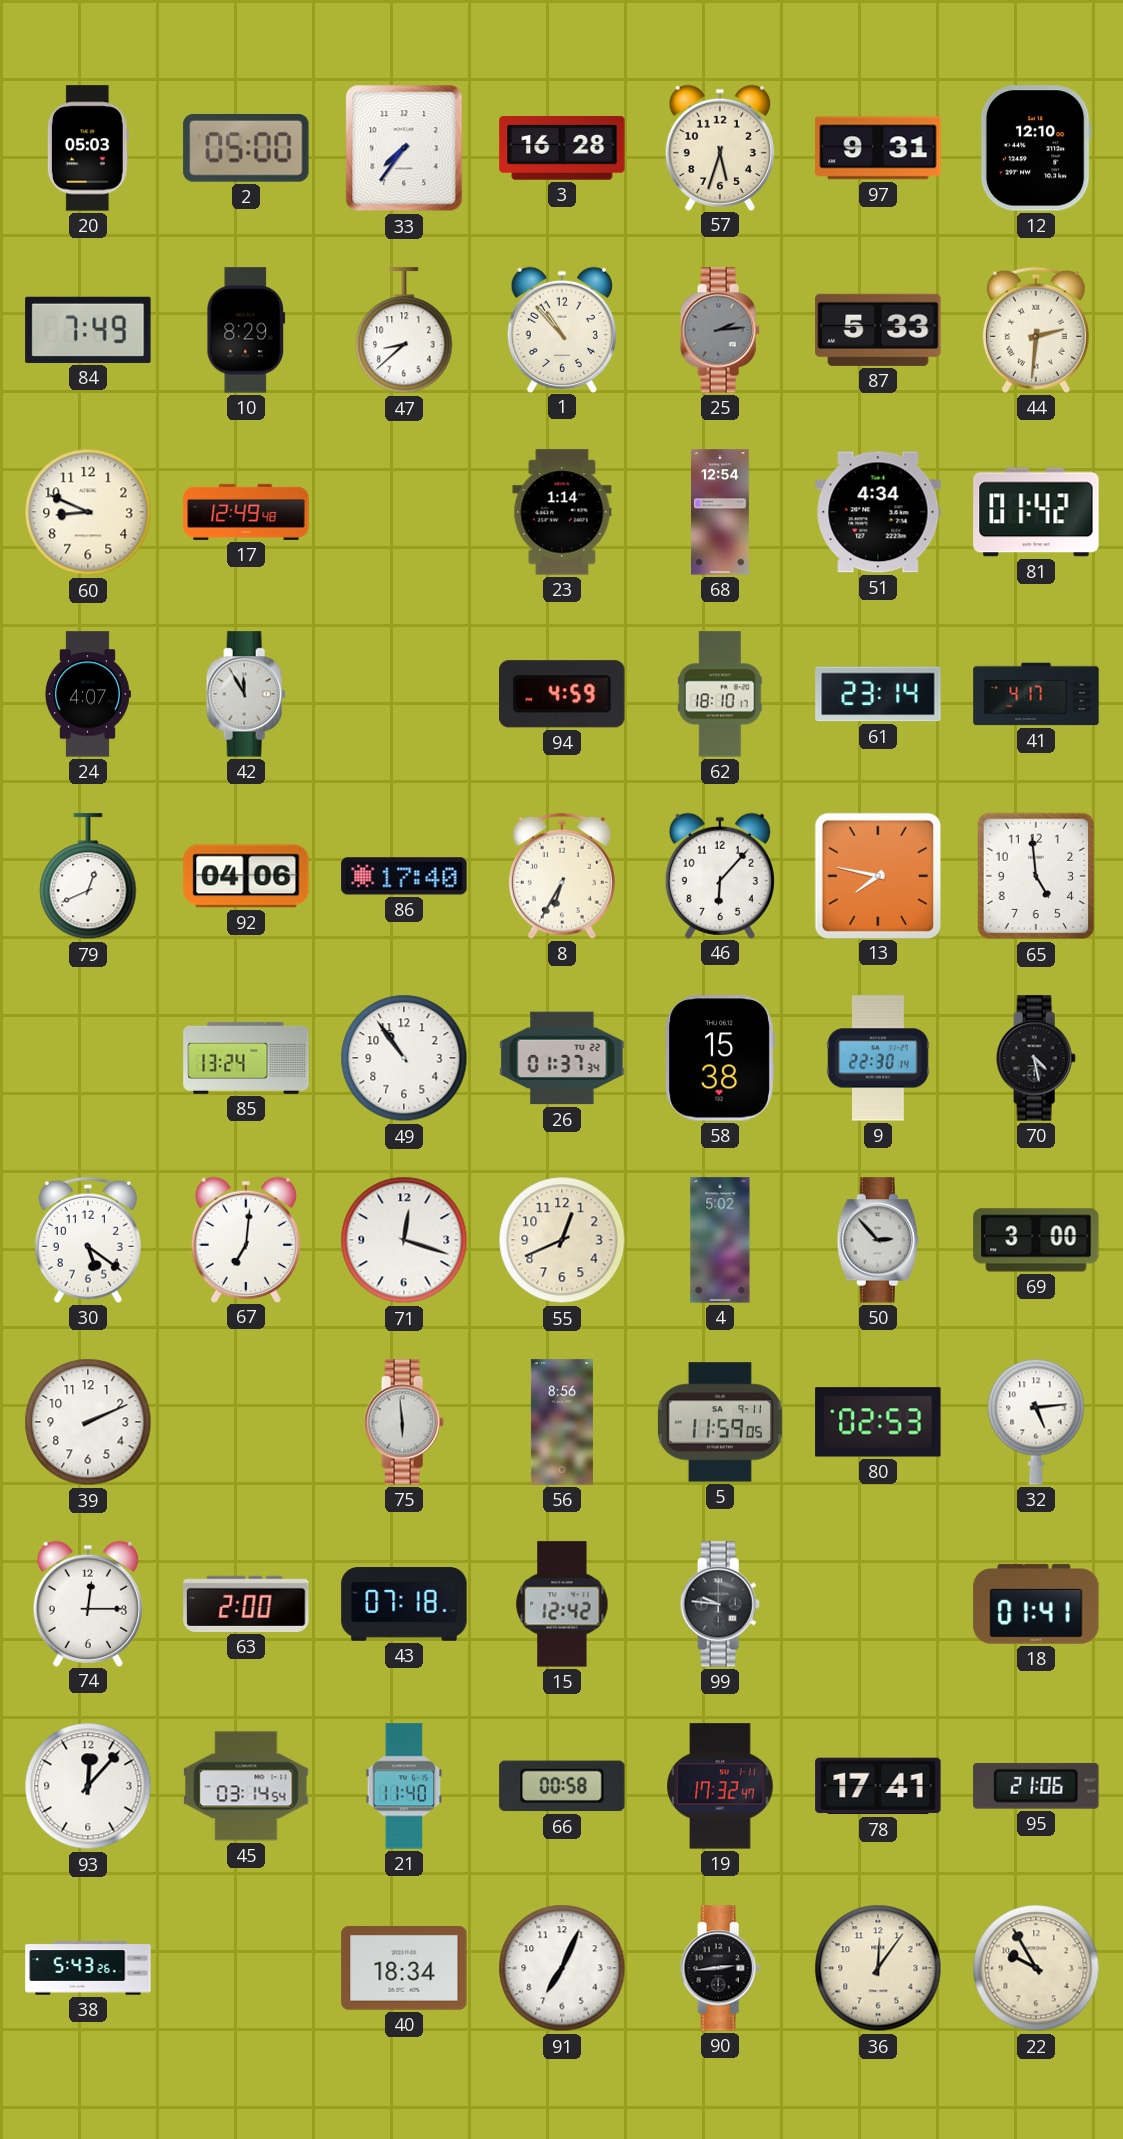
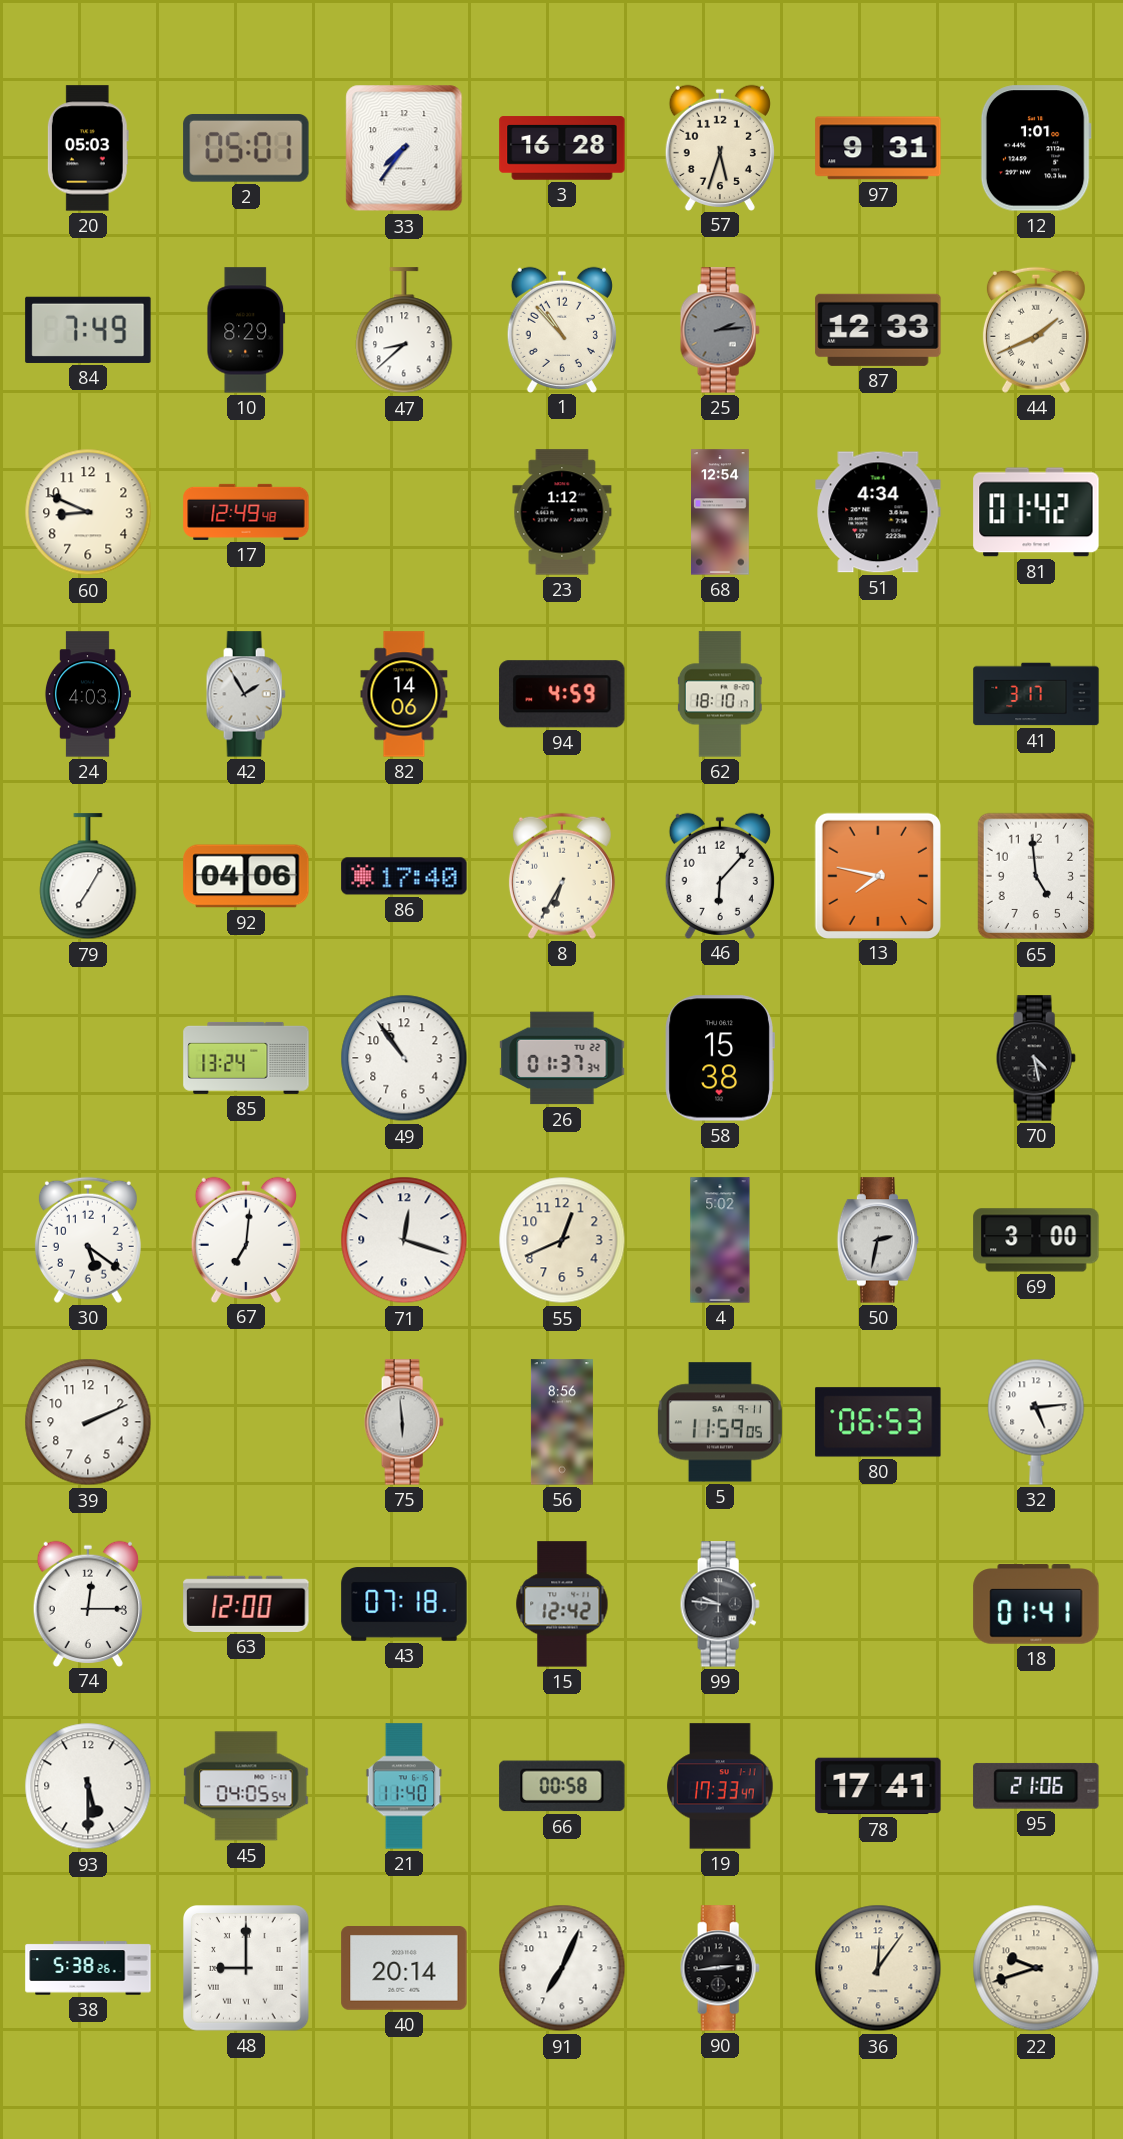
2: 05:00 -> 05:01
12: 12:10 -> 1:01
87: 5:33 -> 12:33
44: 2:31 -> 1:41
23: 1:14 -> 1:12
24: 4:07 -> 4:03
42: 11:55 -> 1:55
82: none -> 14:06
61: 23:14 -> none
41: 4:17 -> 3:17
79: 12:41 -> 7:05
9: 22:30 -> none
50: 2:53 -> 2:32
80: 02:53 -> 06:53
63: 2:00 -> 12:00
93: 12:07 -> 5:30
45: 03:14 -> 04:05
19: 17:32 -> 17:33
38: 5:43 -> 5:38
48: none -> 9:00
40: 18:34 -> 20:14
22: 9:55 -> 9:42
